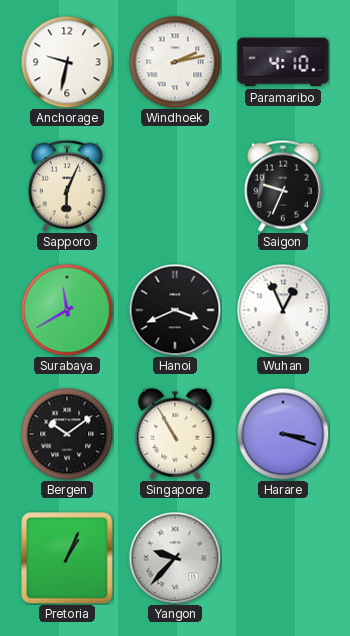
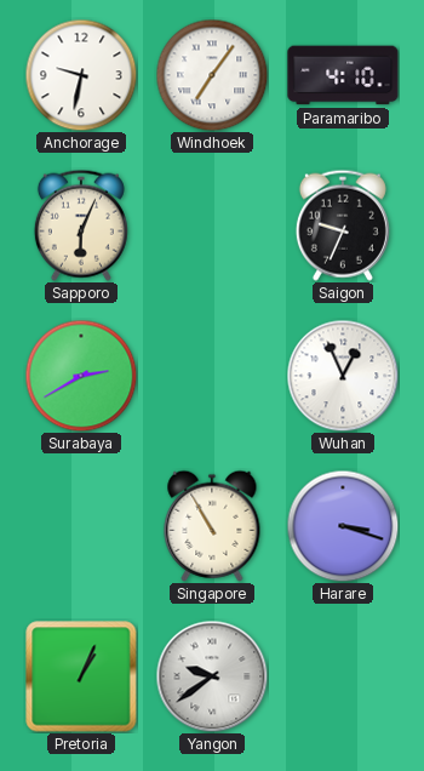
Windhoek: 2:13 -> 7:06
Surabaya: 11:40 -> 2:40
Hanoi: 3:41 -> none
Bergen: 10:09 -> none
Yangon: 9:37 -> 9:39
